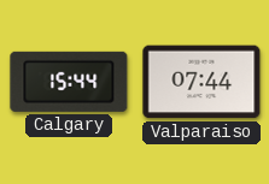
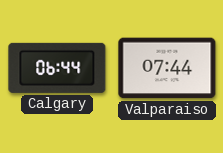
Calgary: 15:44 -> 06:44
